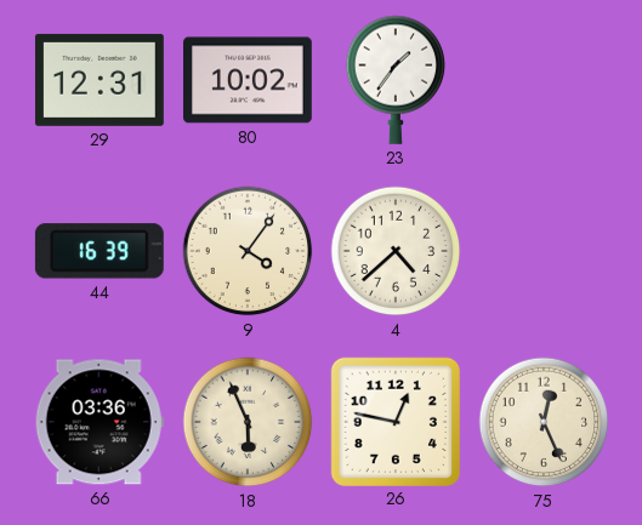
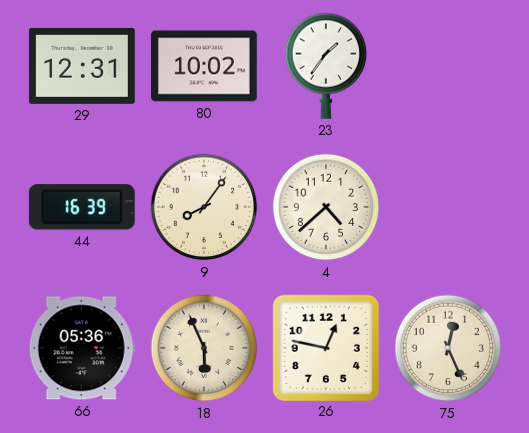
9: 4:06 -> 8:06
66: 03:36 -> 05:36
